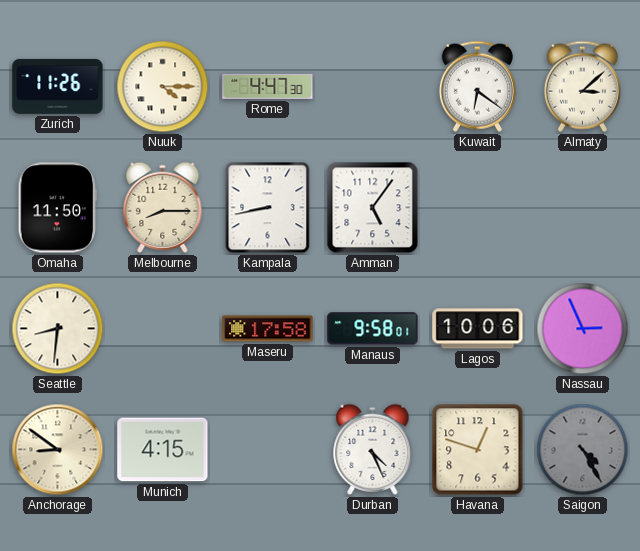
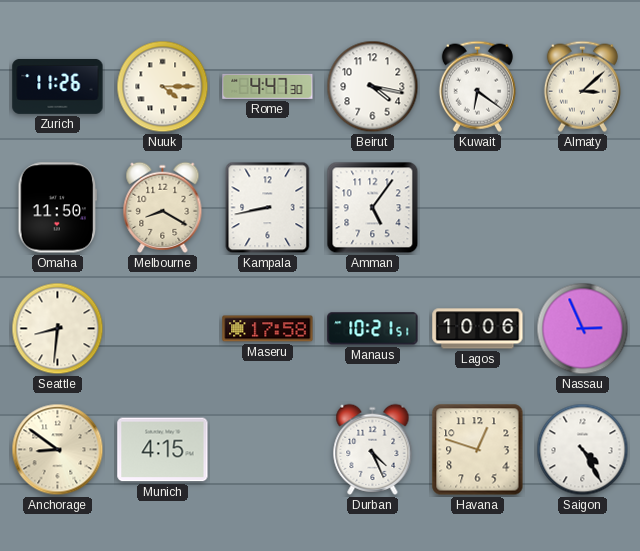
Beirut: none -> 4:17
Melbourne: 8:15 -> 8:20
Manaus: 9:58 -> 10:21
Saigon dial: grey -> white
